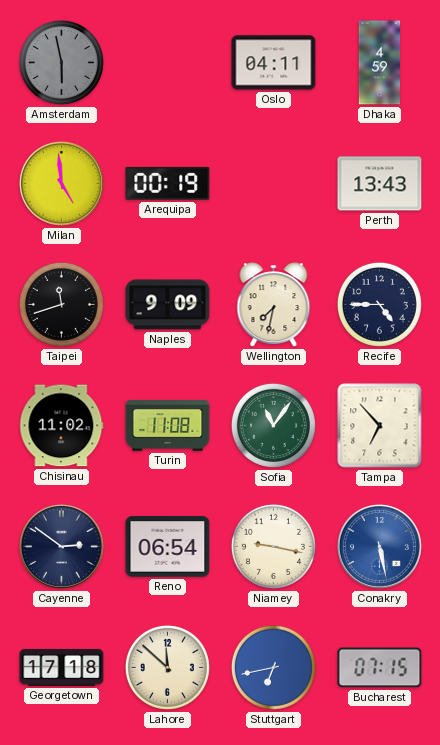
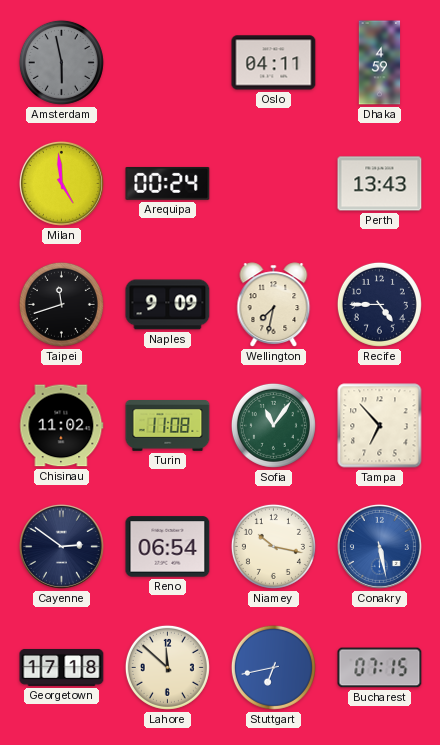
Arequipa: 00:19 -> 00:24
Niamey: 9:17 -> 10:17
